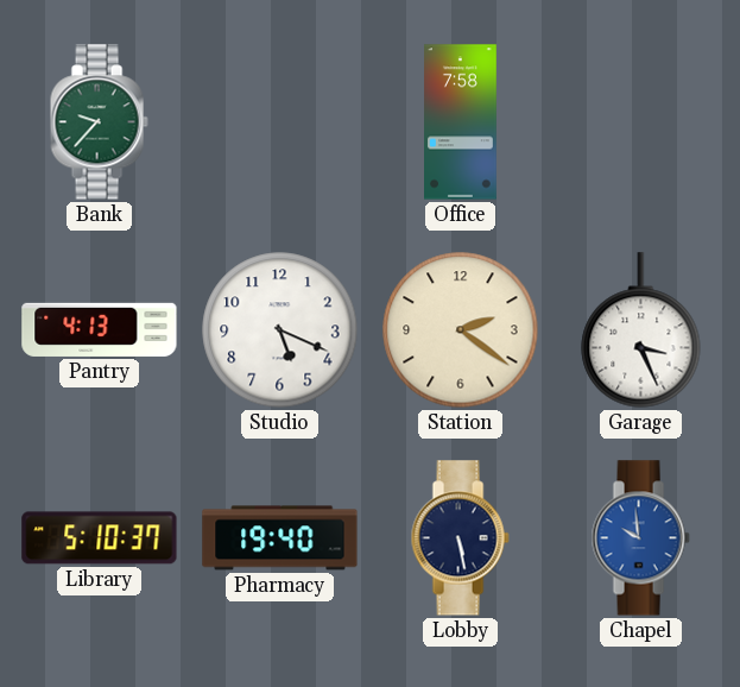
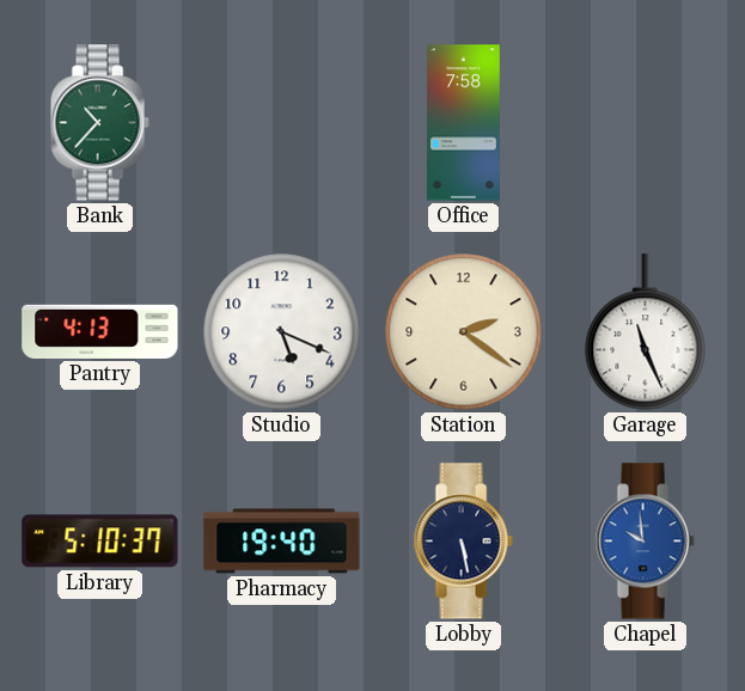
Bank: 9:37 -> 10:37
Garage: 3:26 -> 11:26
